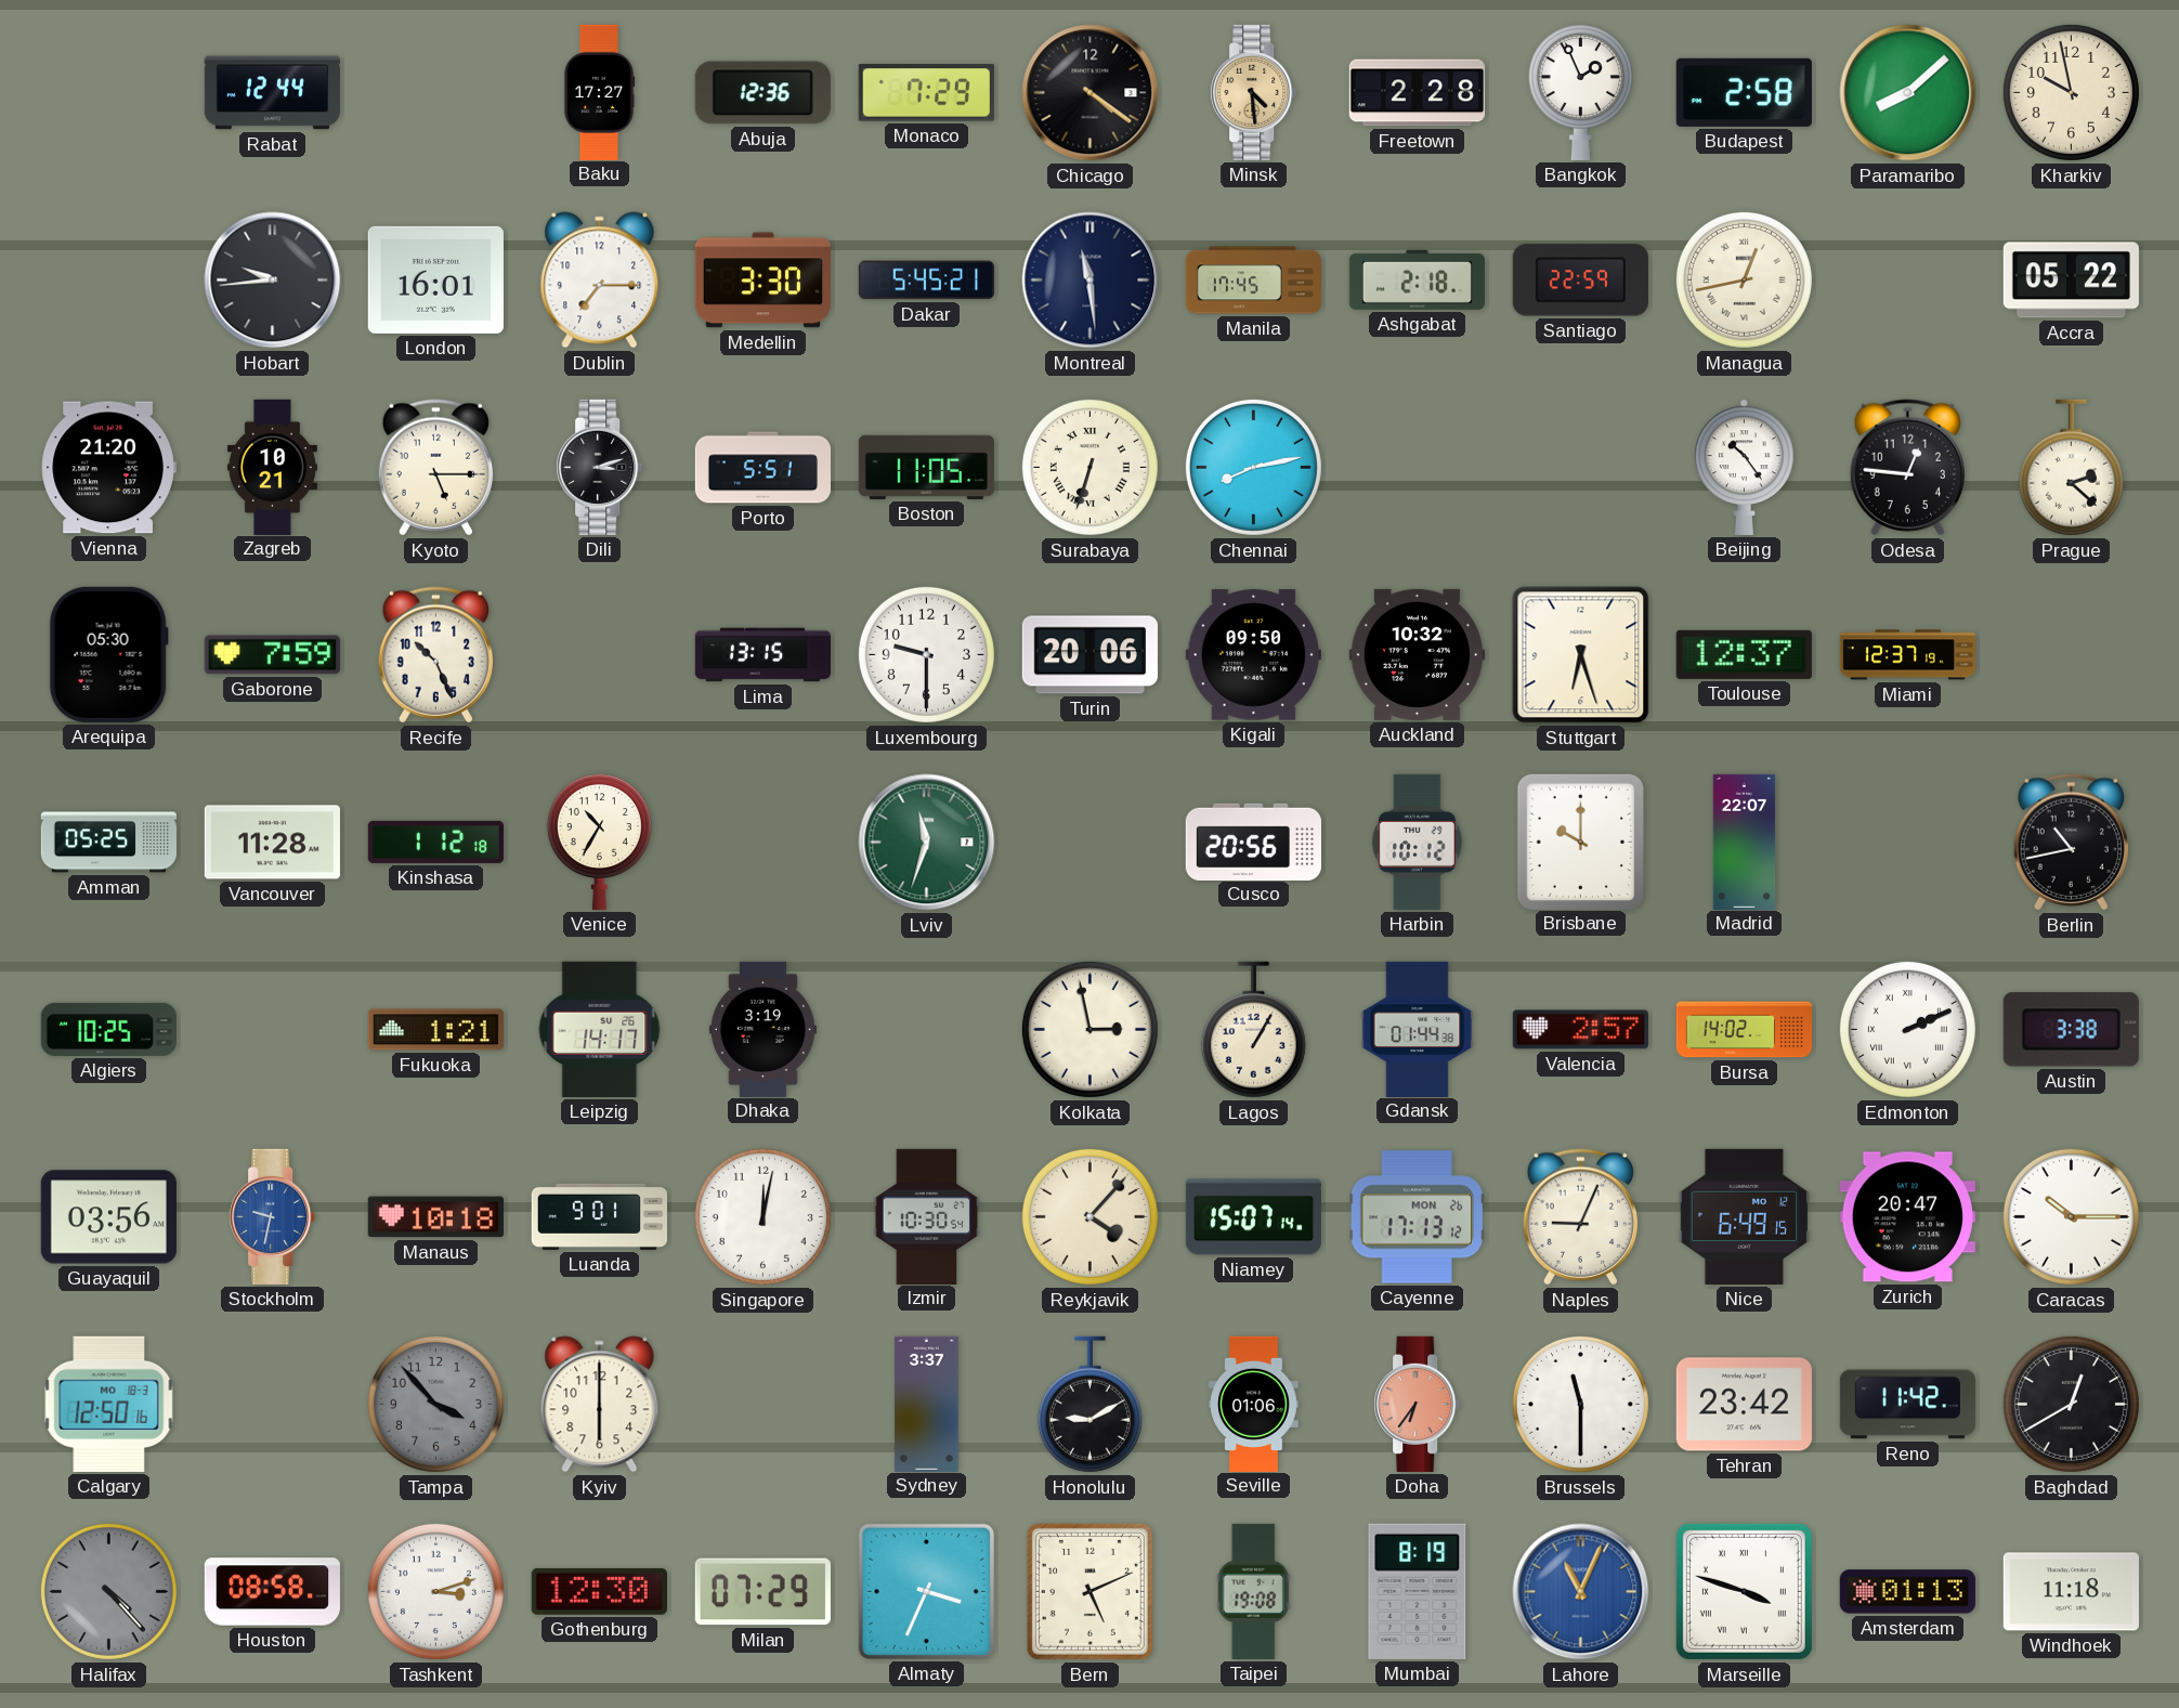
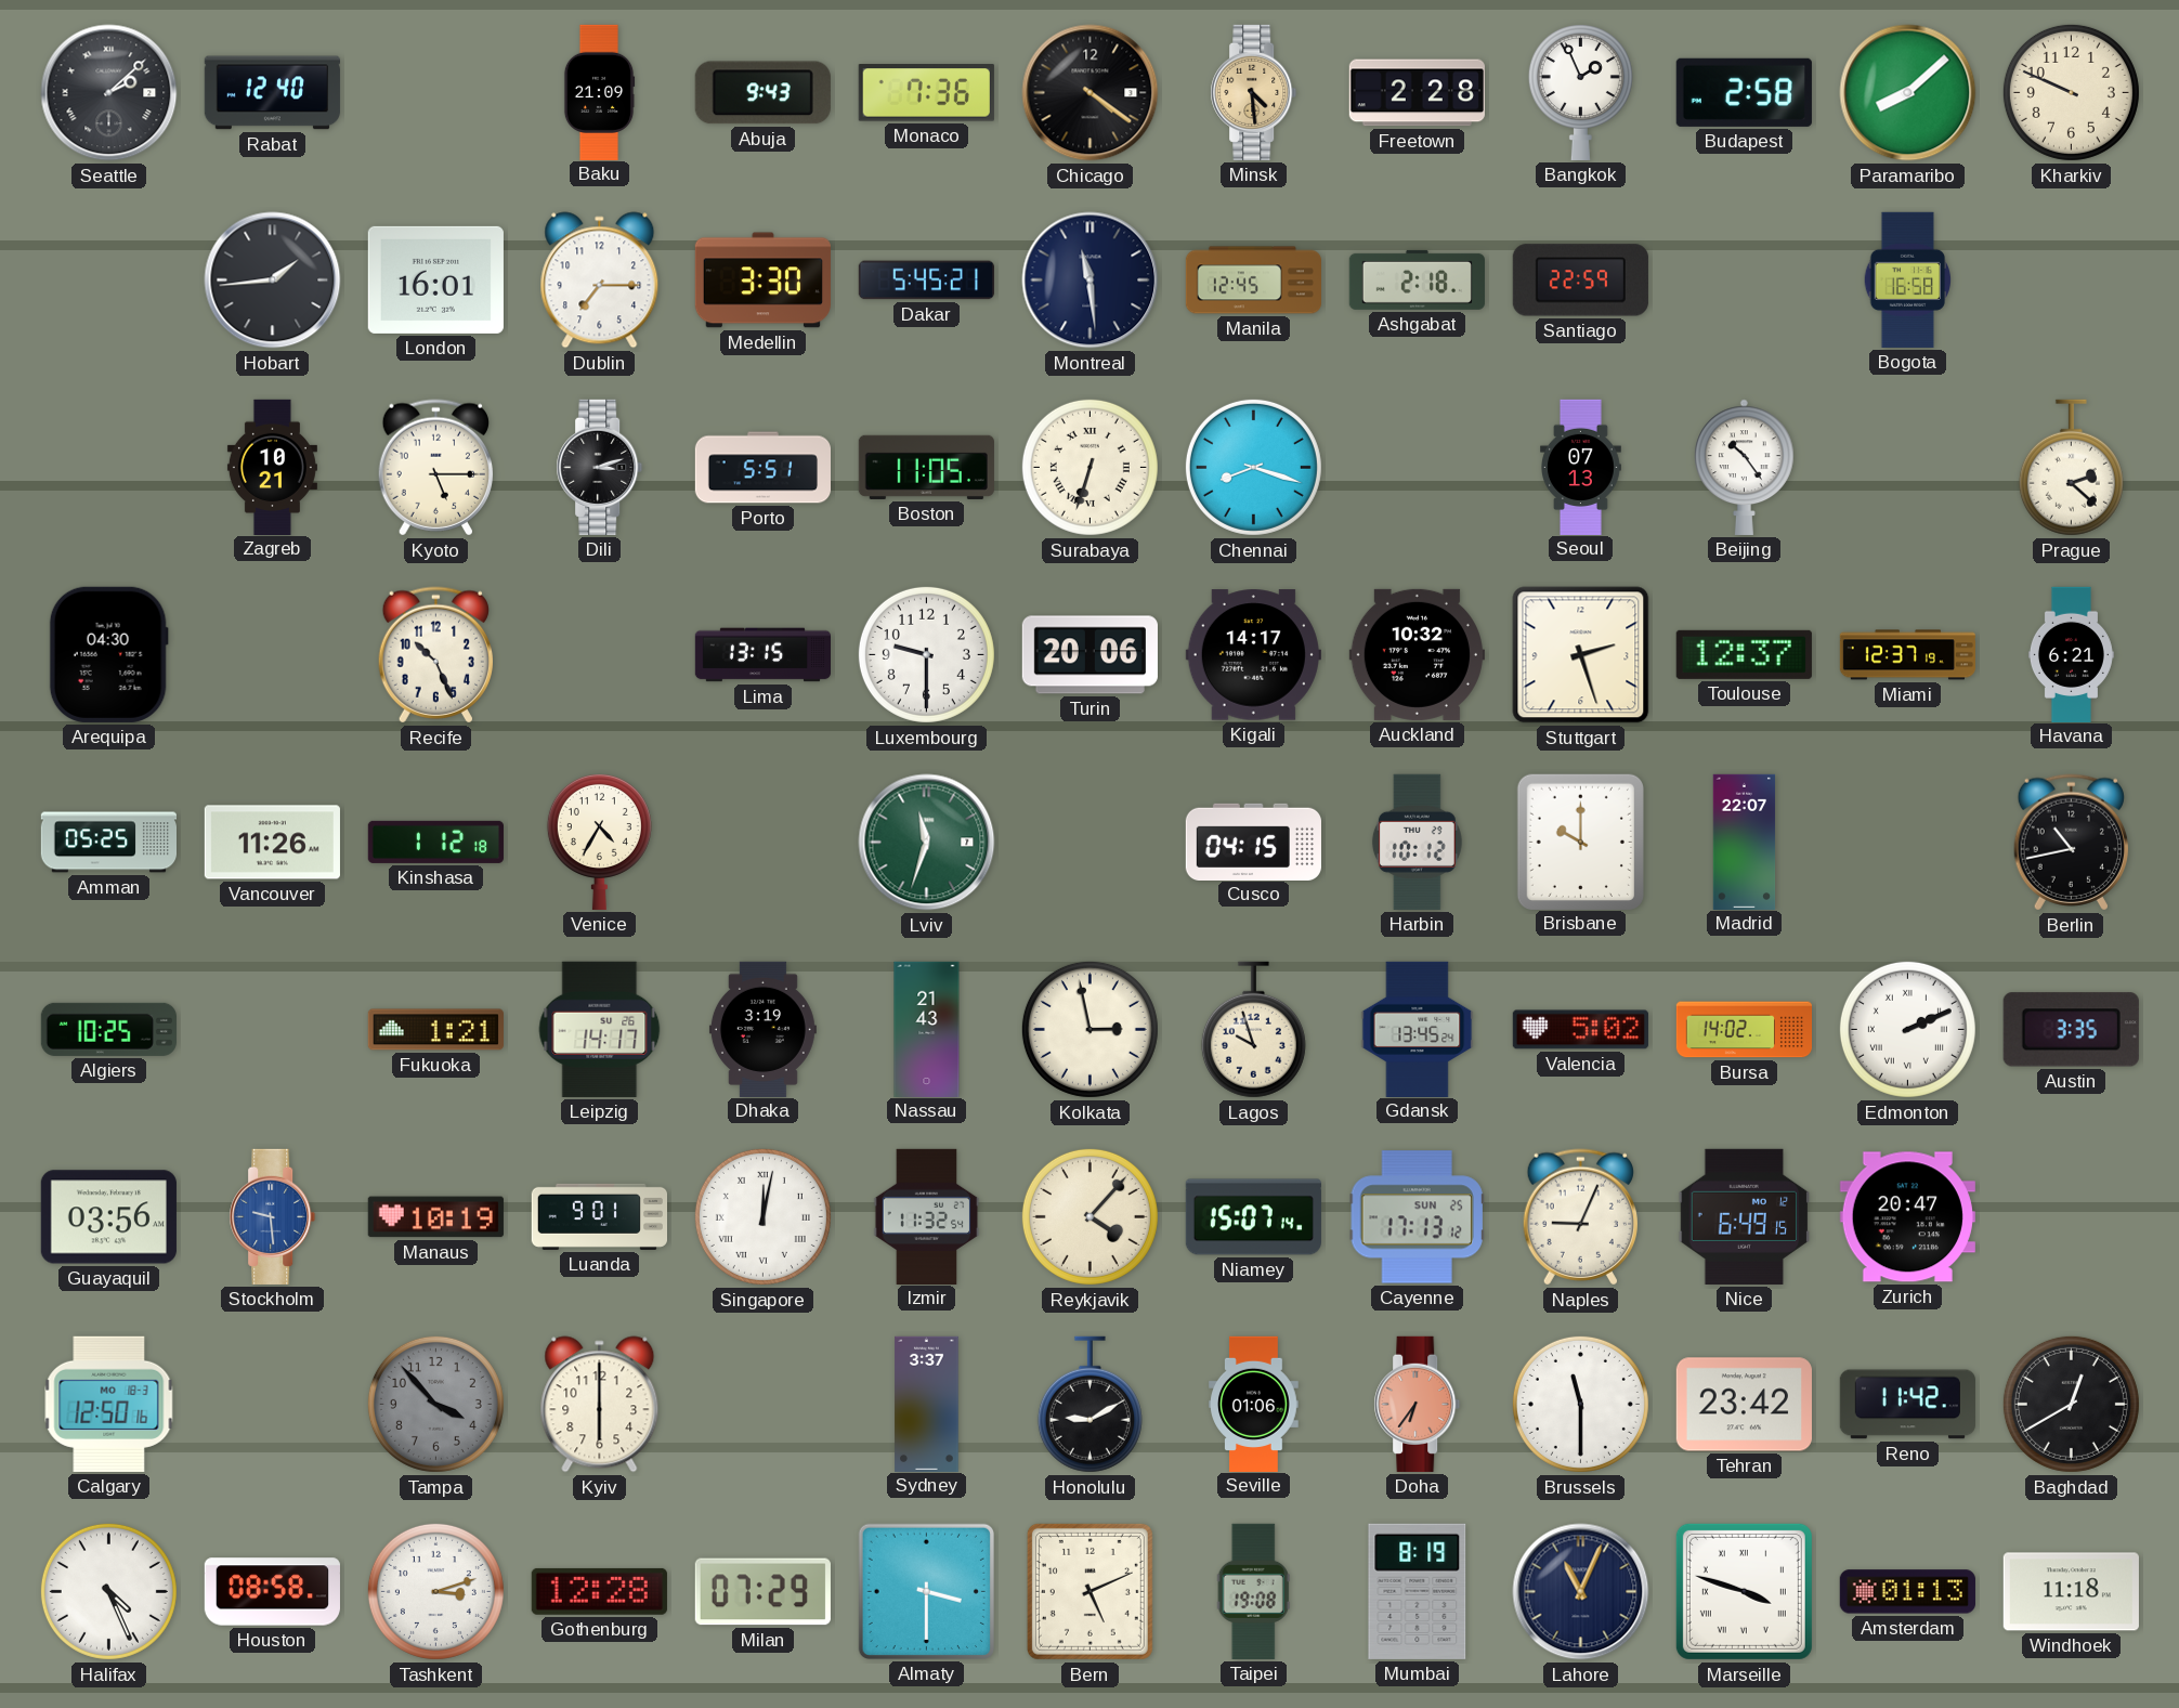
Seattle: none -> 2:08
Rabat: 12:44 -> 12:40
Baku: 17:27 -> 21:09
Abuja: 12:36 -> 9:43
Monaco: 7:29 -> 7:36
Kharkiv: 9:58 -> 9:49
Hobart: 9:44 -> 1:44
Manila: 17:45 -> 12:45
Managua: 12:43 -> none
Bogota: none -> 16:58
Accra: 05:22 -> none
Vienna: 21:20 -> none
Chennai: 8:13 -> 8:18
Seoul: none -> 07:13
Odesa: 12:46 -> none
Arequipa: 05:30 -> 04:30
Gaborone: 7:59 -> none
Kigali: 09:50 -> 14:17
Stuttgart: 6:27 -> 2:27
Havana: none -> 6:21
Vancouver: 11:28 -> 11:26
Venice: 10:35 -> 4:35
Cusco: 20:56 -> 04:15
Nassau: none -> 21:43
Lagos: 1:05 -> 9:57
Gdansk: 01:44 -> 13:45
Valencia: 2:57 -> 5:02
Austin: 3:38 -> 3:35
Stockholm: 9:32 -> 9:29
Manaus: 10:18 -> 10:19
Singapore numerals: Arabic -> Roman
Izmir: 10:30 -> 11:32
Cayenne date: MON 26 -> SUN 25
Caracas: 10:15 -> none
Halifax: 4:23 -> 4:26
Halifax dial: grey -> white
Gothenburg: 12:30 -> 12:28
Almaty: 3:34 -> 3:30
Lahore dial: blue -> navy
